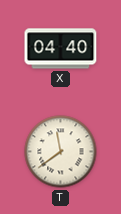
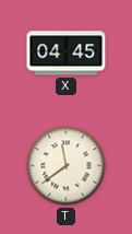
X: 04:40 -> 04:45
